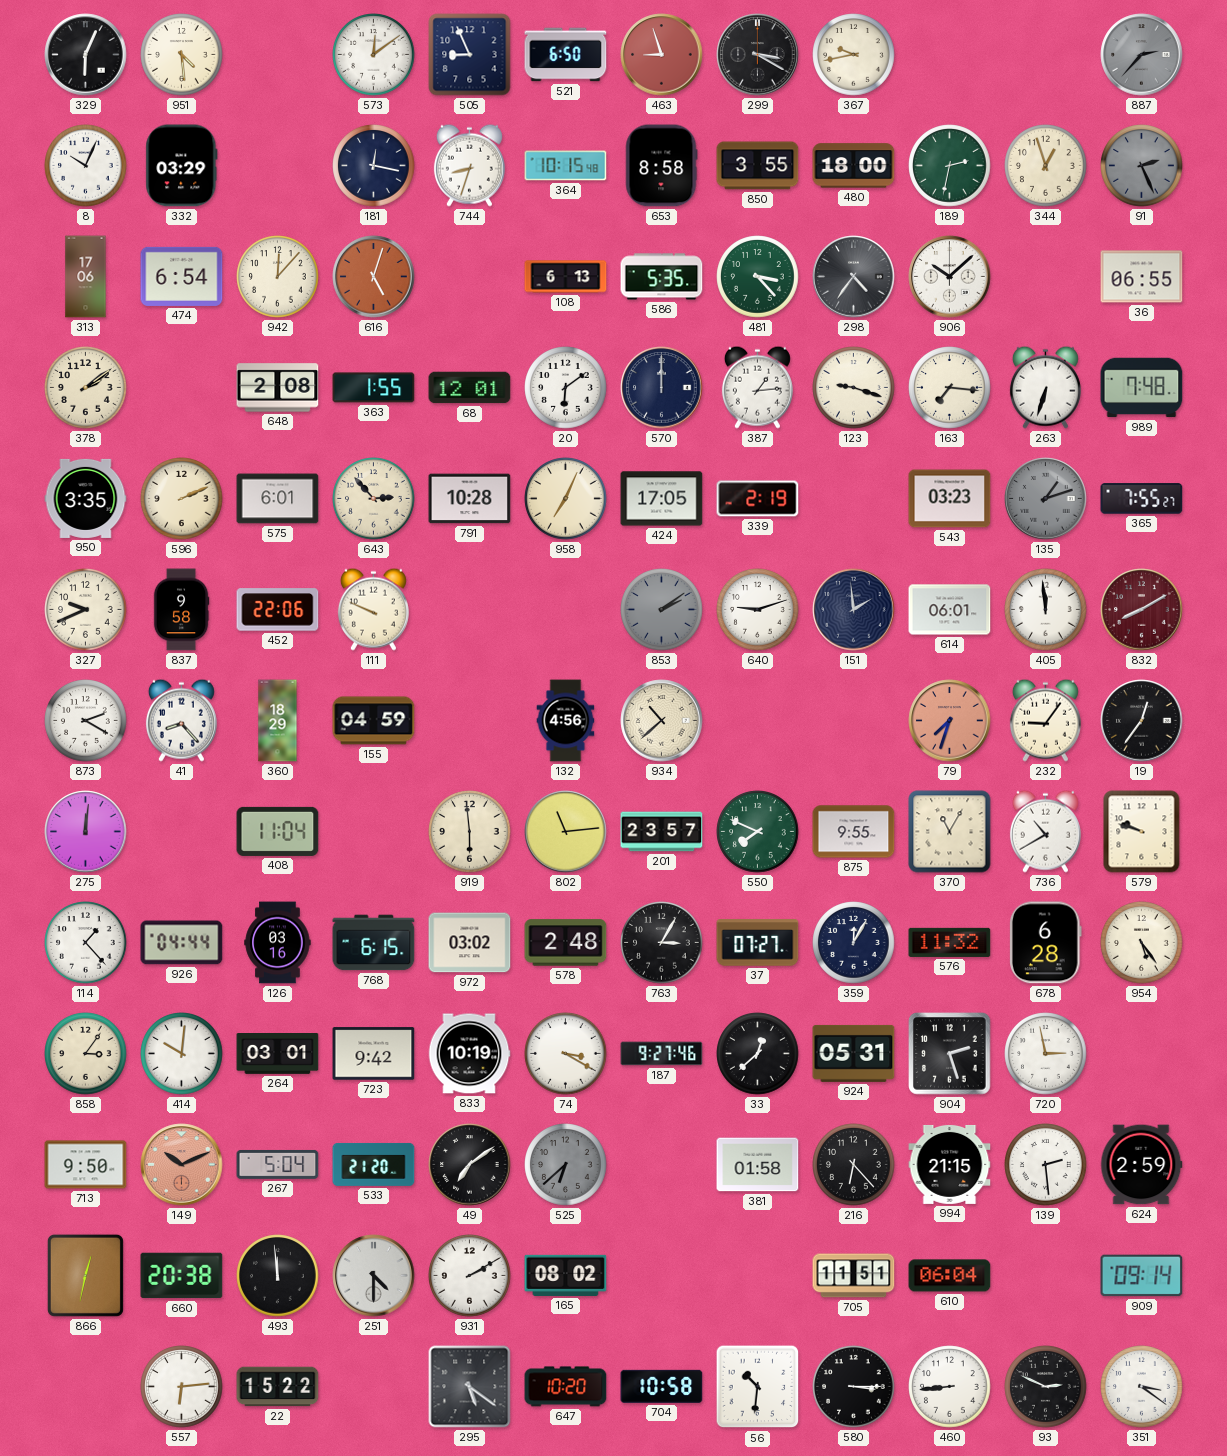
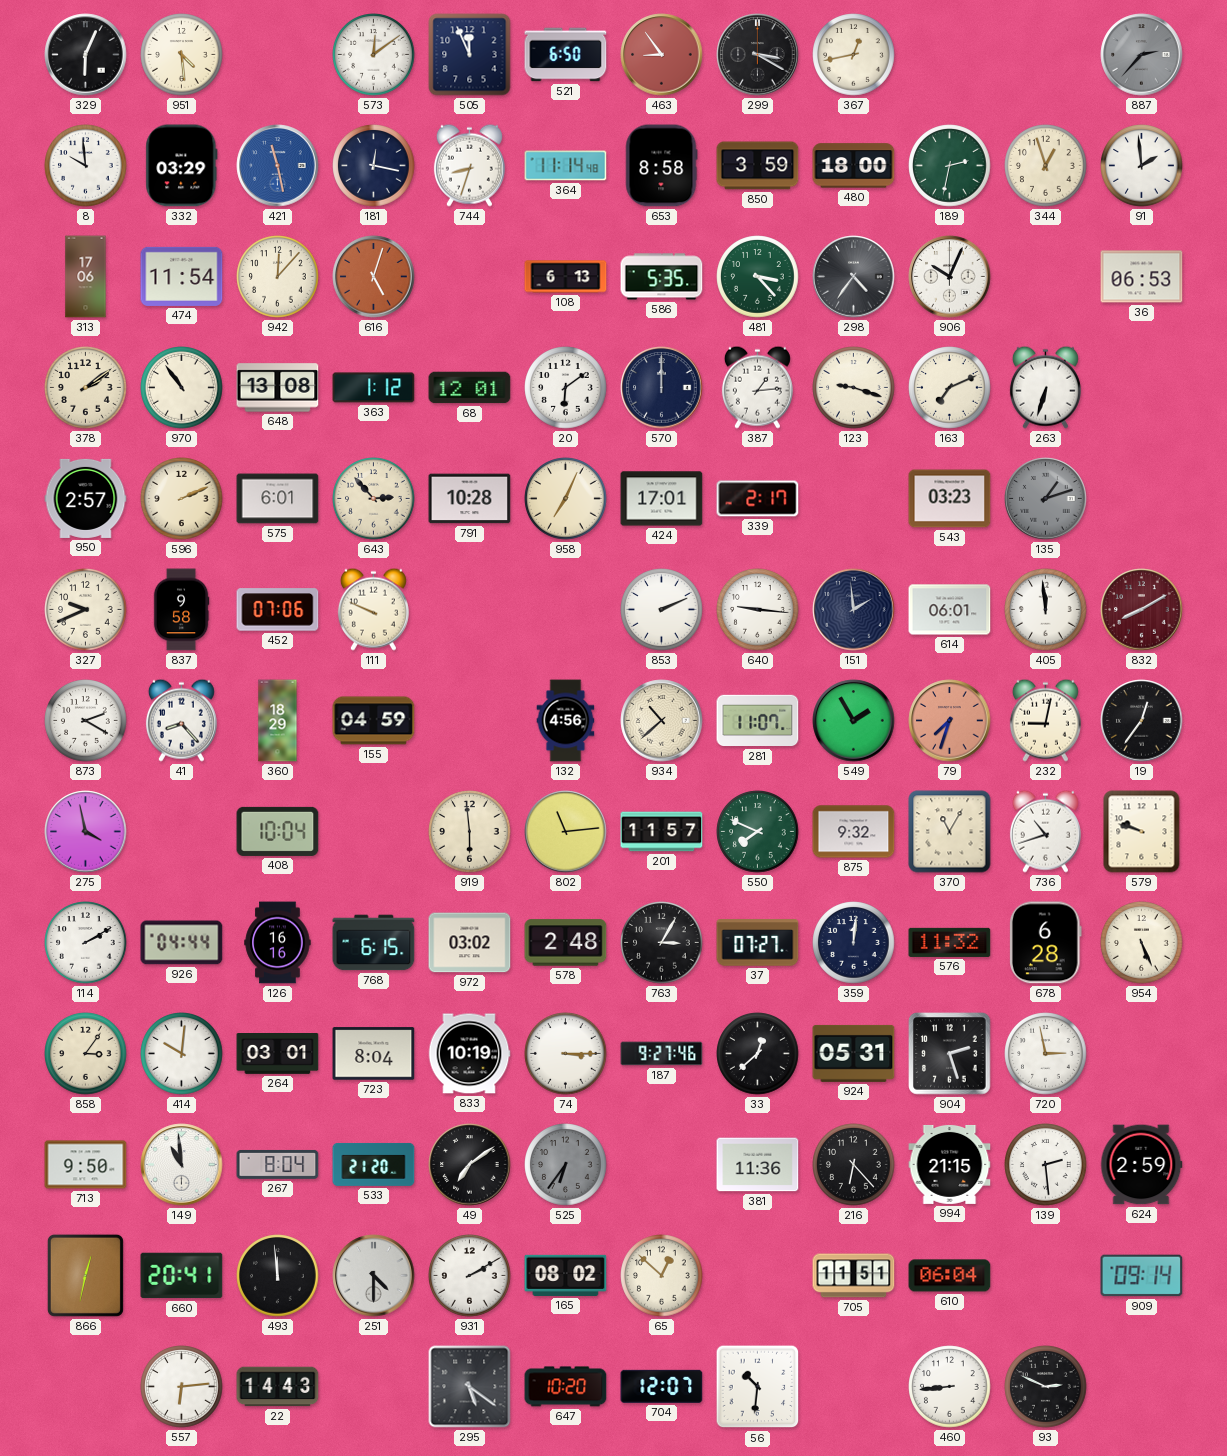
505: 8:56 -> 11:56
463: 8:57 -> 8:54
367: 9:43 -> 12:43
8: 10:04 -> 9:59
421: none -> 11:28
364: 10:15 -> 11:14
850: 3:55 -> 3:59
91: 2:26 -> 1:59
91 dial: grey -> white
474: 6:54 -> 11:54
906: 10:08 -> 10:04
36: 06:55 -> 06:53
970: none -> 10:54
648: 2:08 -> 13:08
363: 1:55 -> 1:12
163: 7:16 -> 7:11
989: 7:48 -> none
950: 3:35 -> 2:57
424: 17:05 -> 17:01
339: 2:19 -> 2:17
365: 7:55 -> none
452: 22:06 -> 07:06
853: 2:09 -> 2:11
853 dial: grey -> white
640: 9:12 -> 9:16
281: none -> 11:07
549: none -> 1:55
232: 9:06 -> 9:02
275: 12:01 -> 3:58
408: 11:04 -> 10:04
201: 23:57 -> 11:57
875: 9:55 -> 9:32
736: 10:40 -> 10:42
114: 1:23 -> 2:10
126: 03:16 -> 16:16
359: 12:05 -> 12:01
954: 5:24 -> 5:26
723: 9:42 -> 8:04
74: 3:20 -> 3:15
149: 10:11 -> 10:59
149 dial: salmon -> white
267: 5:04 -> 8:04
525: 6:38 -> 6:36
381: 01:58 -> 11:36
660: 20:38 -> 20:41
65: none -> 12:52
22: 15:22 -> 14:43
704: 10:58 -> 12:07
580: 3:15 -> none
351: 3:21 -> none
